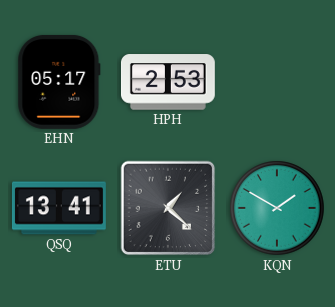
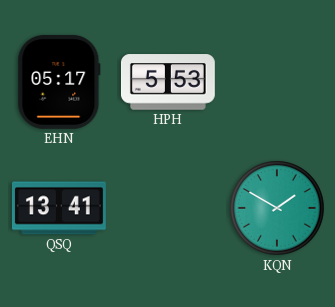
HPH: 2:53 -> 5:53
ETU: 1:22 -> none
